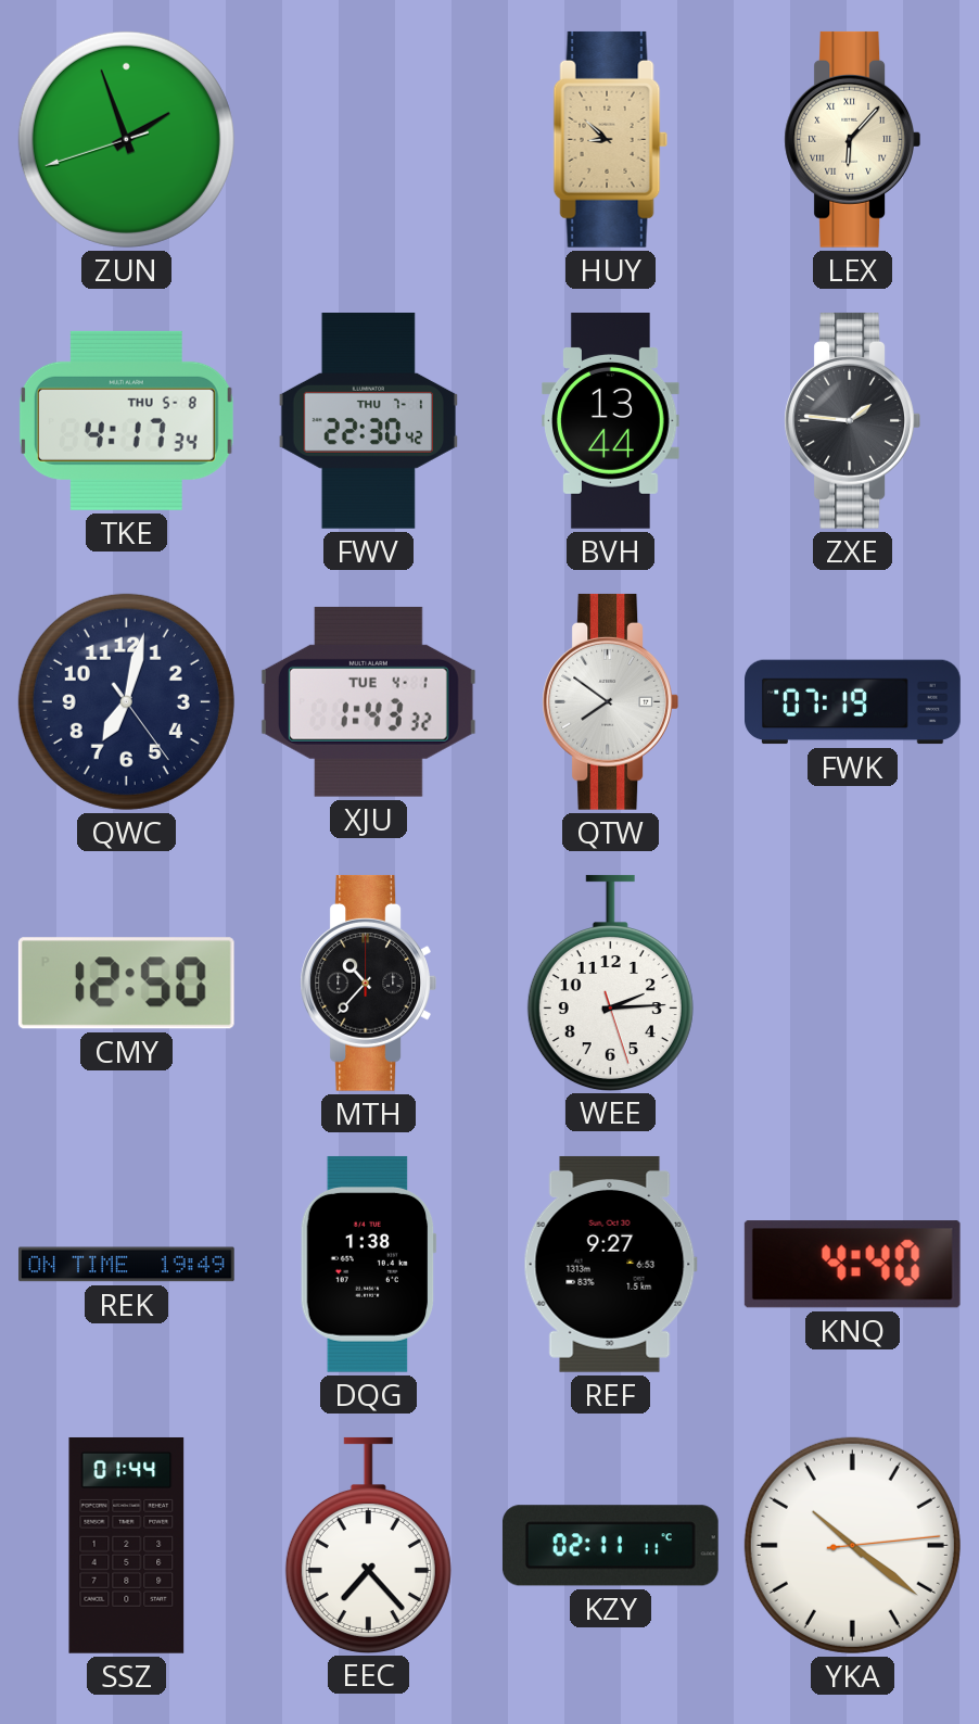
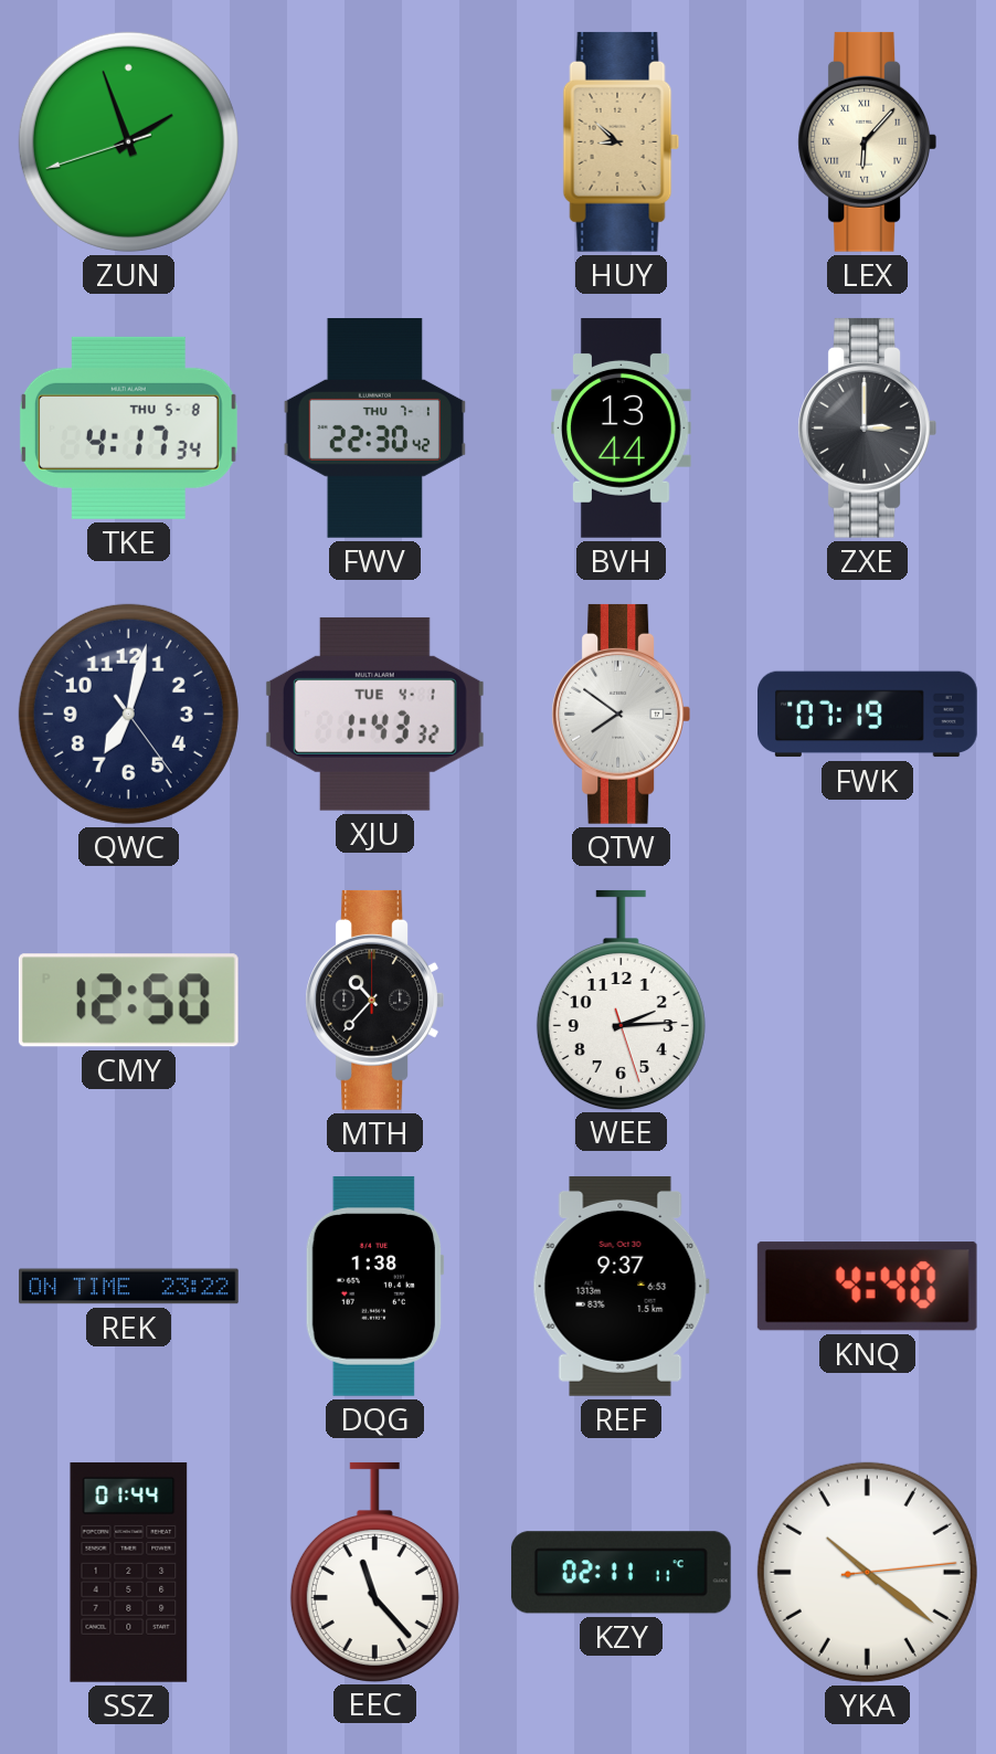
ZXE: 1:46 -> 3:00
REK: 19:49 -> 23:22
REF: 9:27 -> 9:37
EEC: 7:23 -> 11:23
